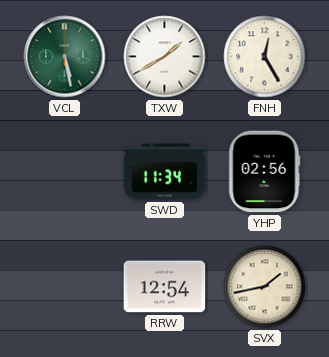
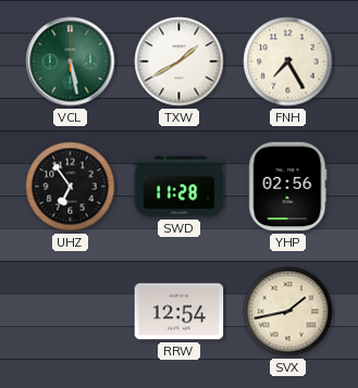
FNH: 12:25 -> 7:25
UHZ: none -> 6:54
SWD: 11:34 -> 11:28
